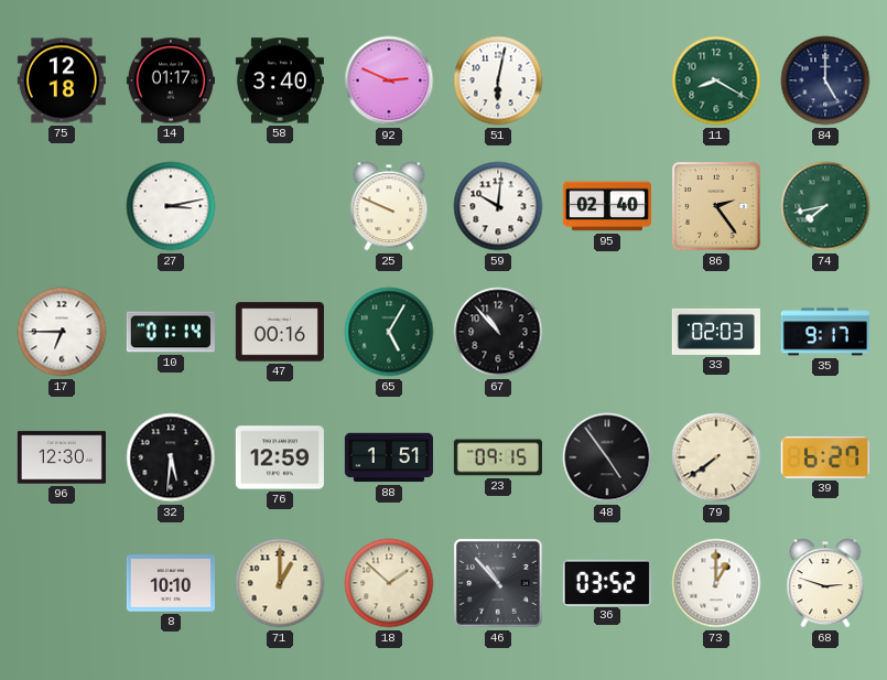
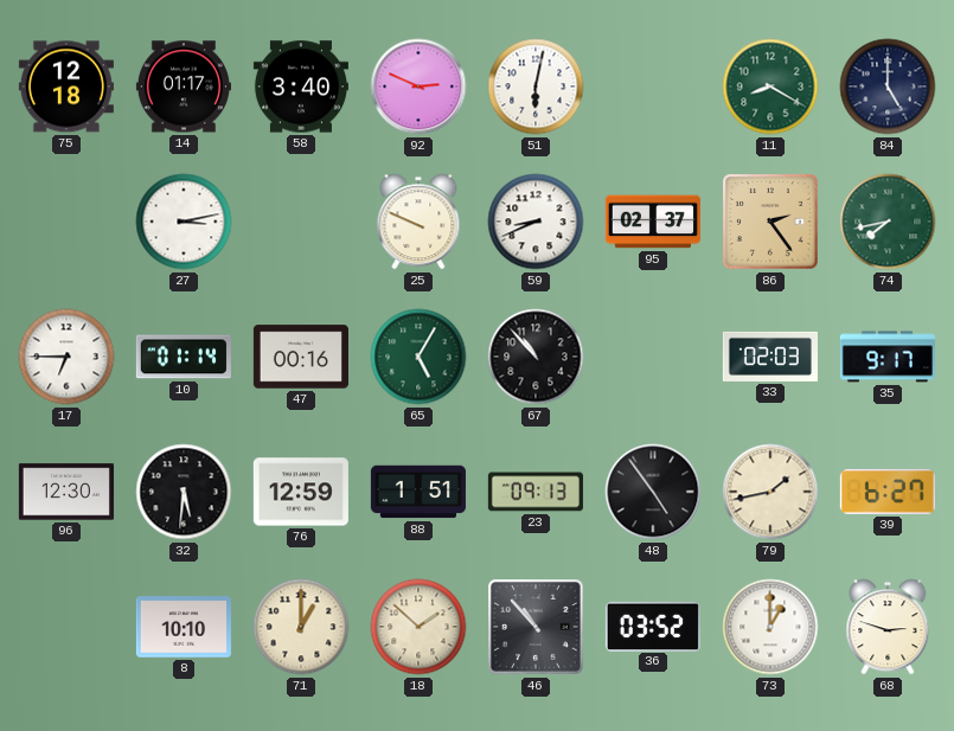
59: 10:01 -> 8:41
95: 02:40 -> 02:37
23: 09:15 -> 09:13
79: 7:39 -> 1:43
